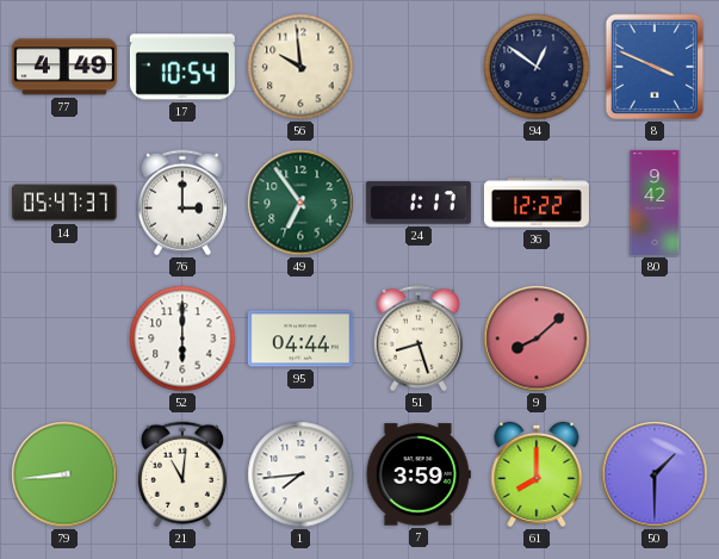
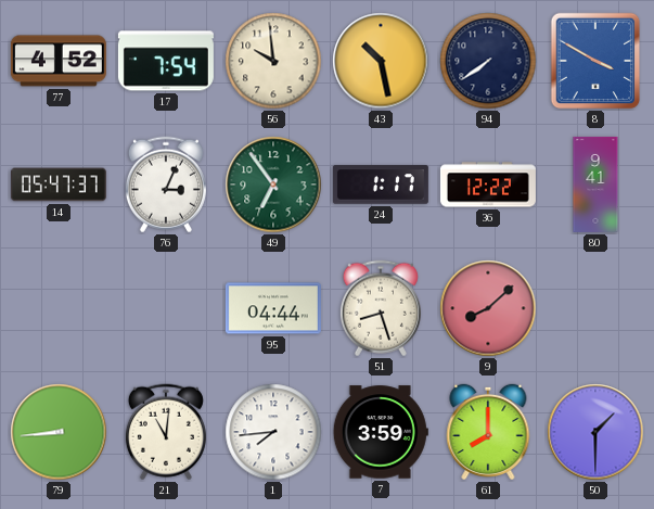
77: 4:49 -> 4:52
17: 10:54 -> 7:54
43: none -> 10:28
94: 12:51 -> 7:39
8: 3:49 -> 3:50
76: 3:00 -> 3:04
80: 9:42 -> 9:41
52: 6:00 -> none
